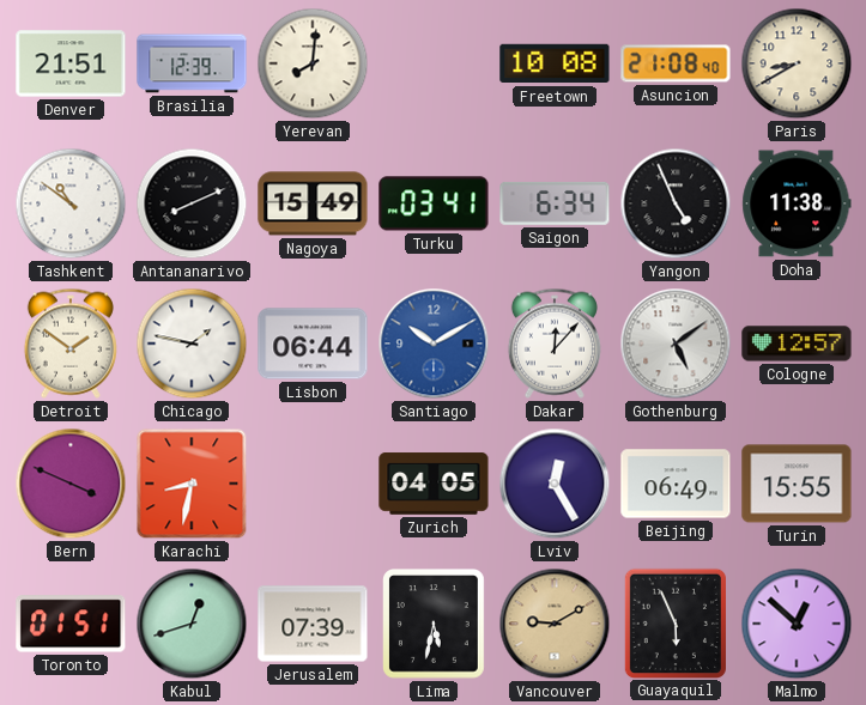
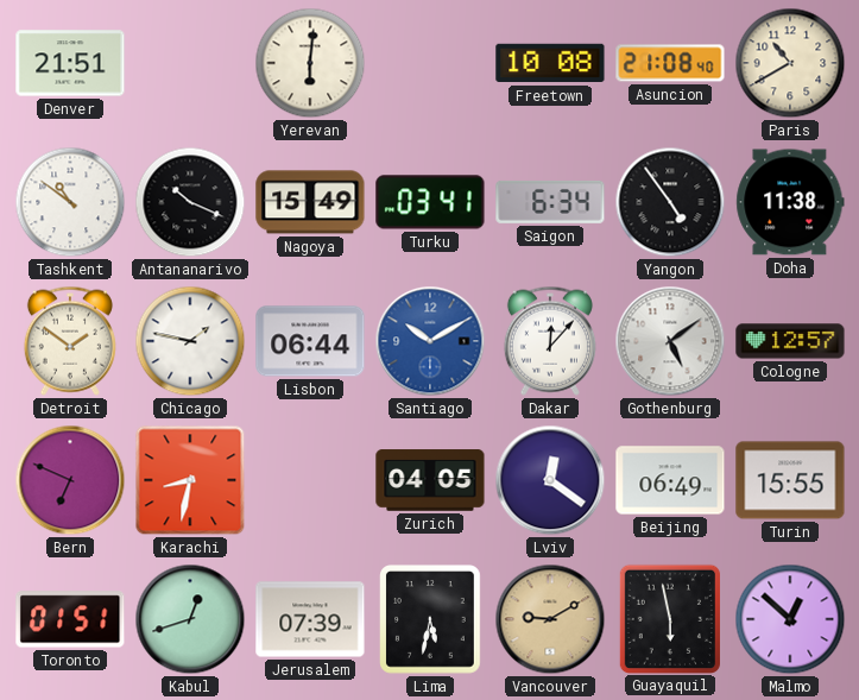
Brasilia: 12:39 -> none
Yerevan: 8:01 -> 6:01
Paris: 8:40 -> 10:40
Antananarivo: 8:11 -> 10:19
Yangon: 4:56 -> 4:54
Bern: 3:49 -> 6:49
Lviv: 12:25 -> 12:21
Guayaquil: 5:56 -> 5:58
